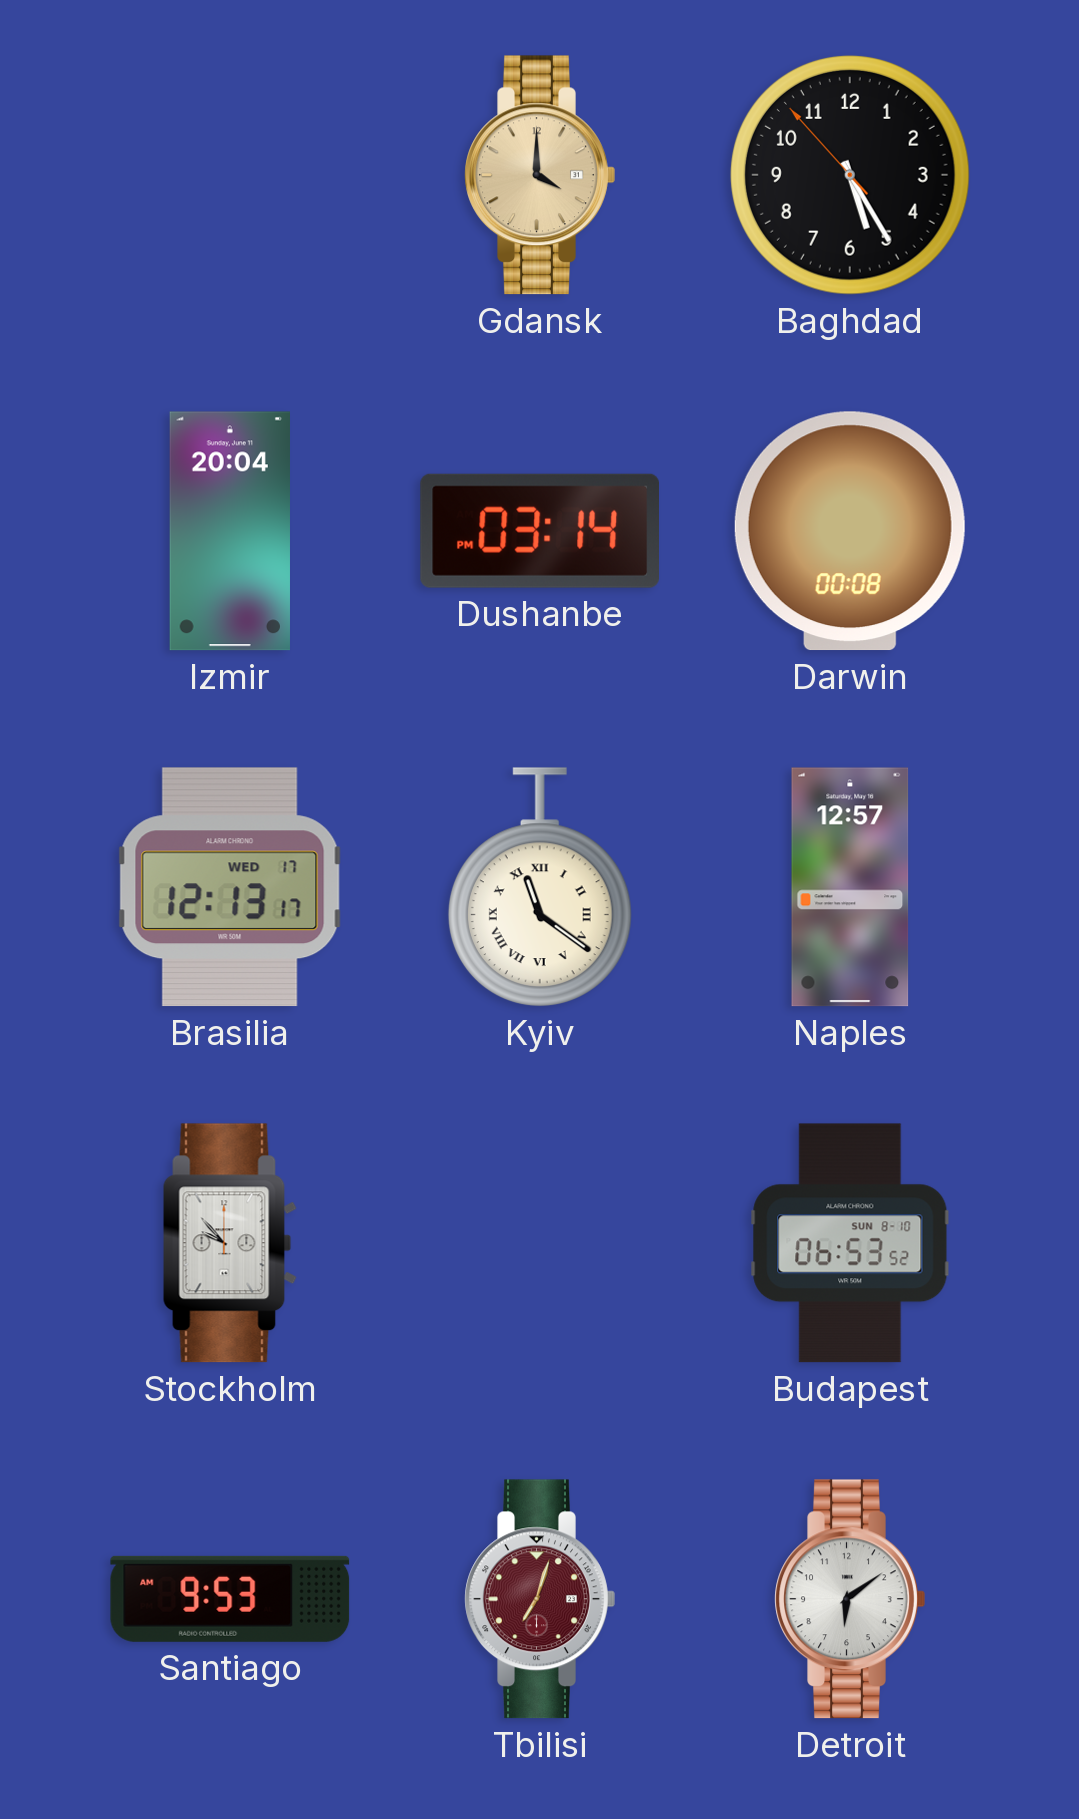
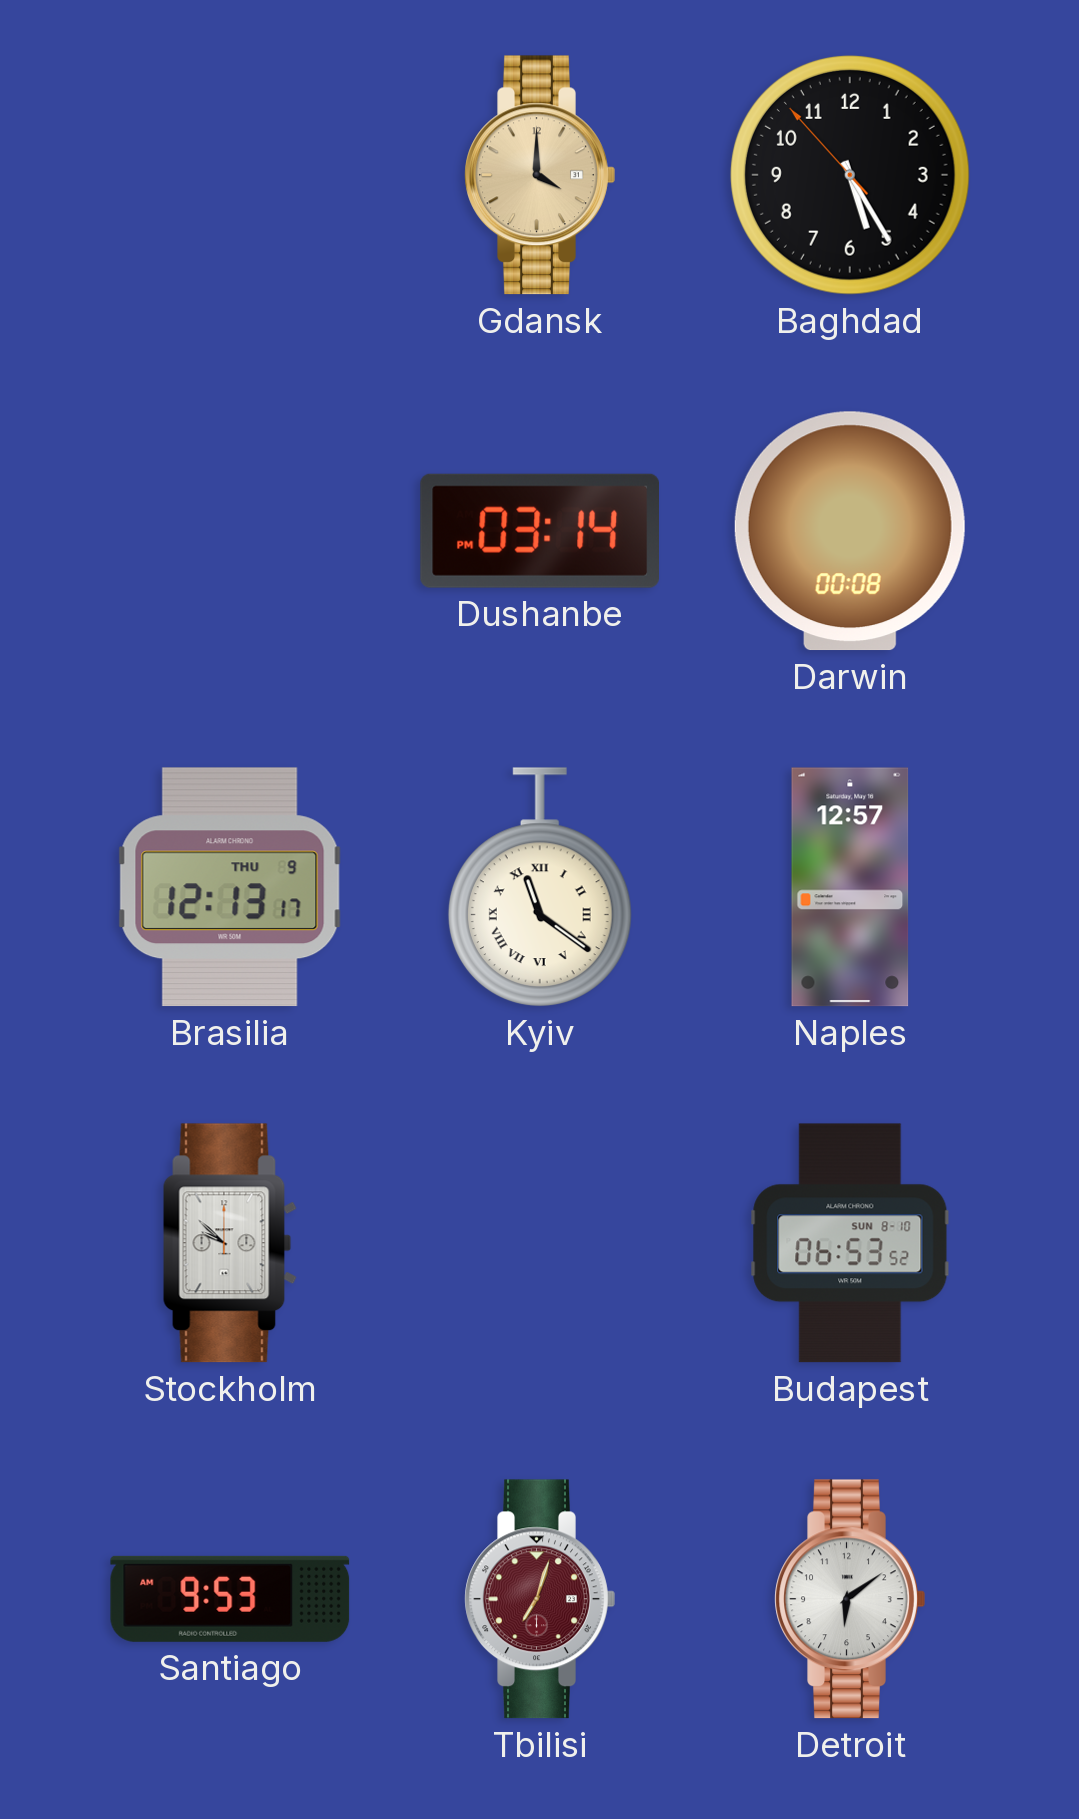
Izmir: 20:04 -> none
Brasilia date: WED 17 -> THU 9
Stockholm: 9:53 -> 9:52
